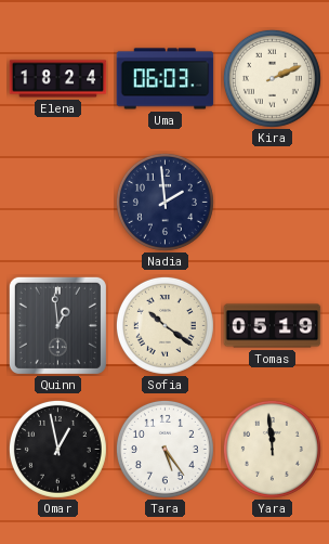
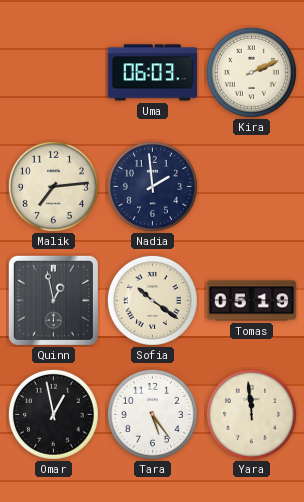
Elena: 18:24 -> none
Malik: none -> 7:14
Quinn: 12:59 -> 12:58
